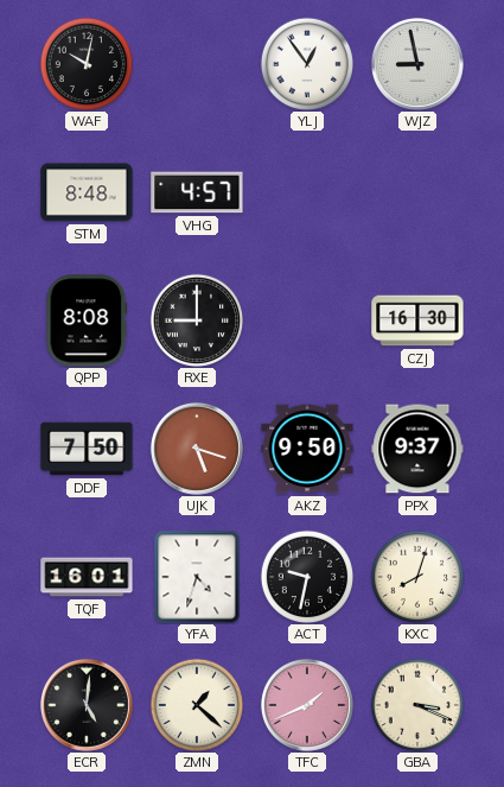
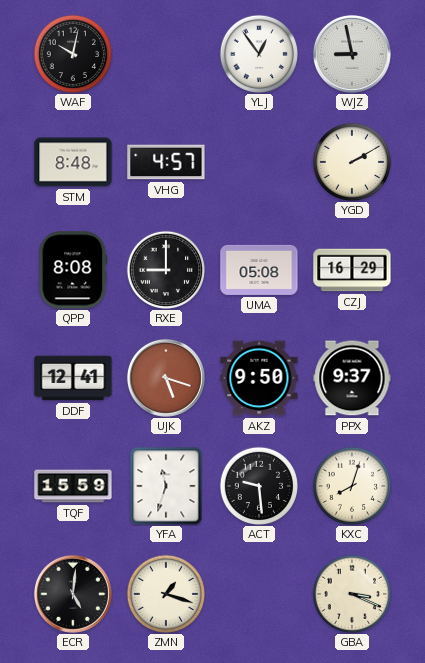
YGD: none -> 2:10
UMA: none -> 05:08
CZJ: 16:30 -> 16:29
DDF: 7:50 -> 12:41
TQF: 16:01 -> 15:59
YFA: 4:33 -> 11:33
ACT: 9:32 -> 9:29
ZMN: 1:22 -> 1:18
TFC: 1:41 -> none
